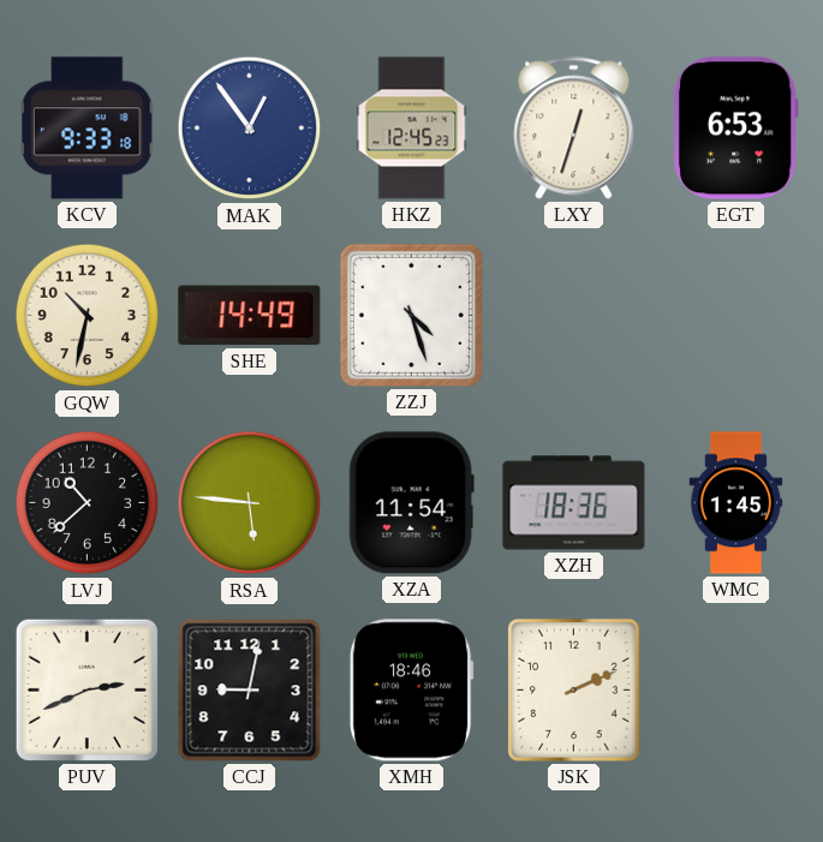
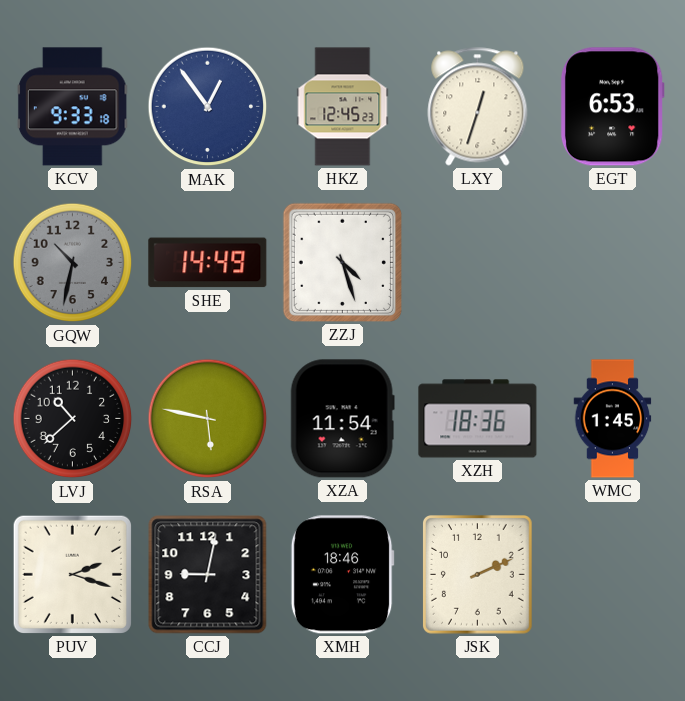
GQW dial: cream -> grey
RSA: 5:46 -> 5:47
PUV: 2:41 -> 2:18
